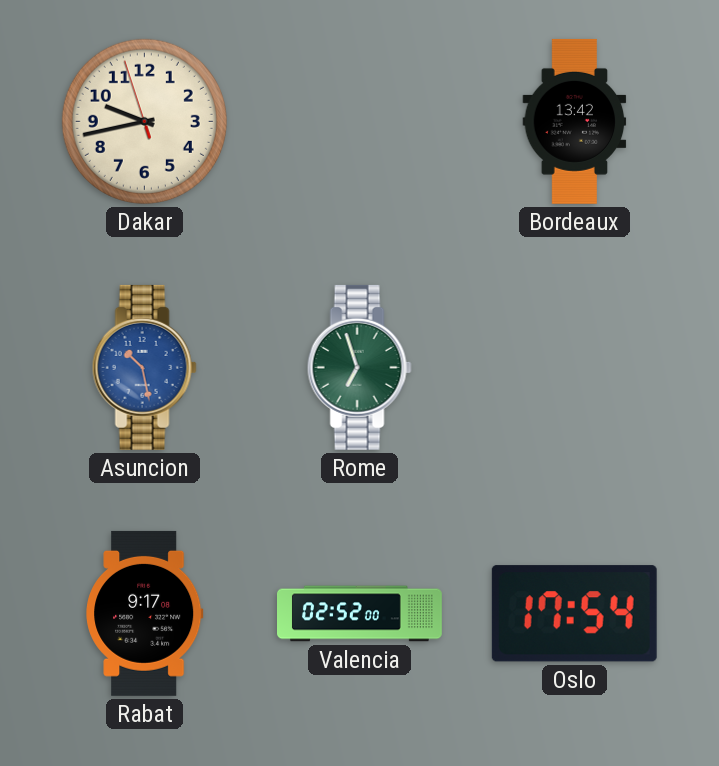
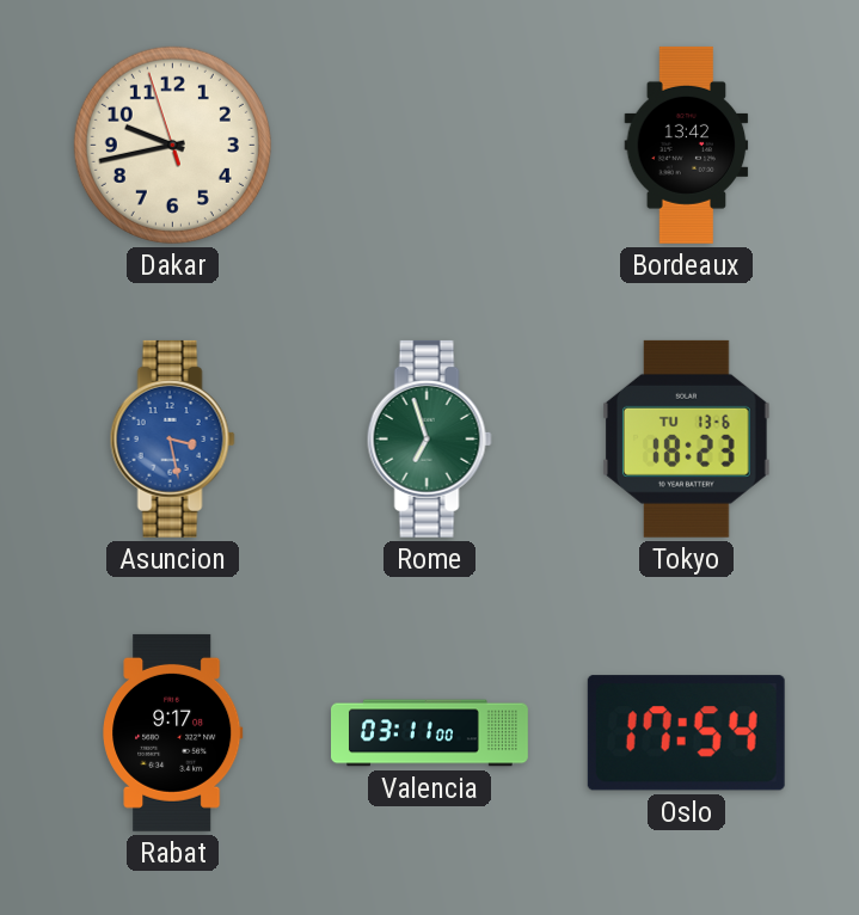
Asuncion: 10:28 -> 3:28
Tokyo: none -> 18:23
Valencia: 02:52 -> 03:11
